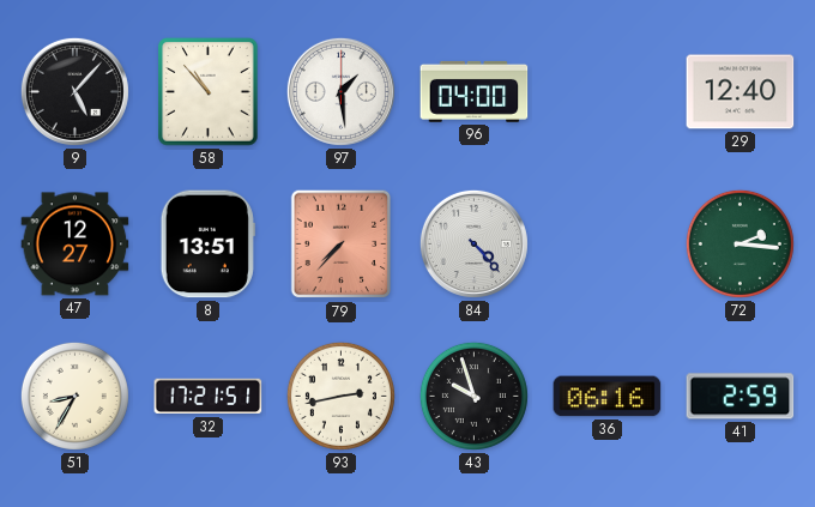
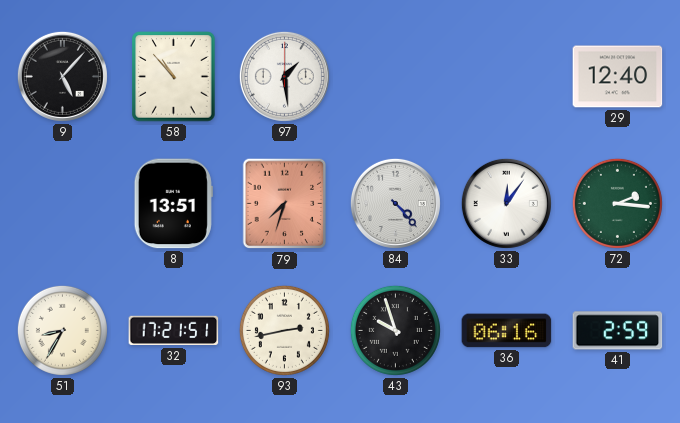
96: 04:00 -> none
47: 12:27 -> none
79: 7:37 -> 7:33
33: none -> 12:06
